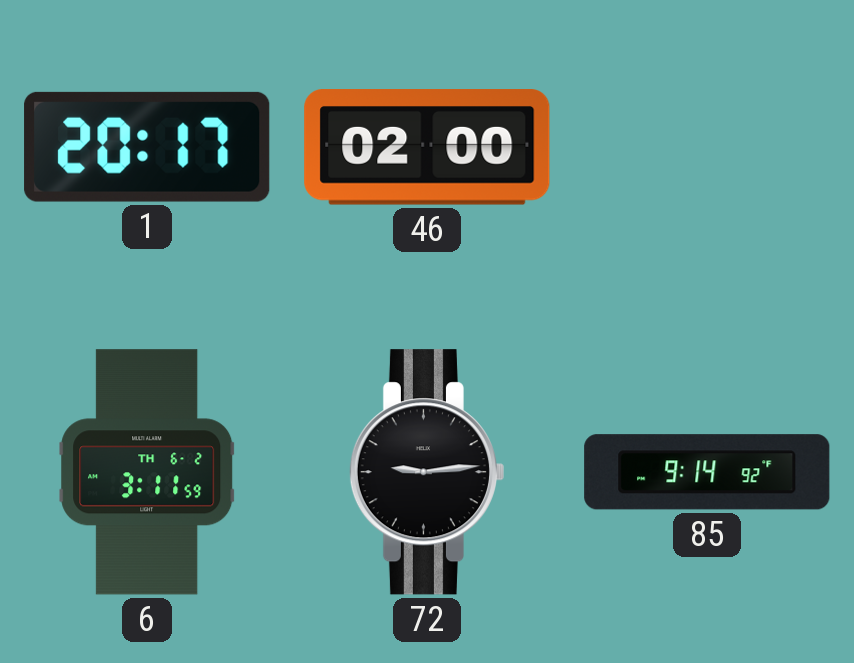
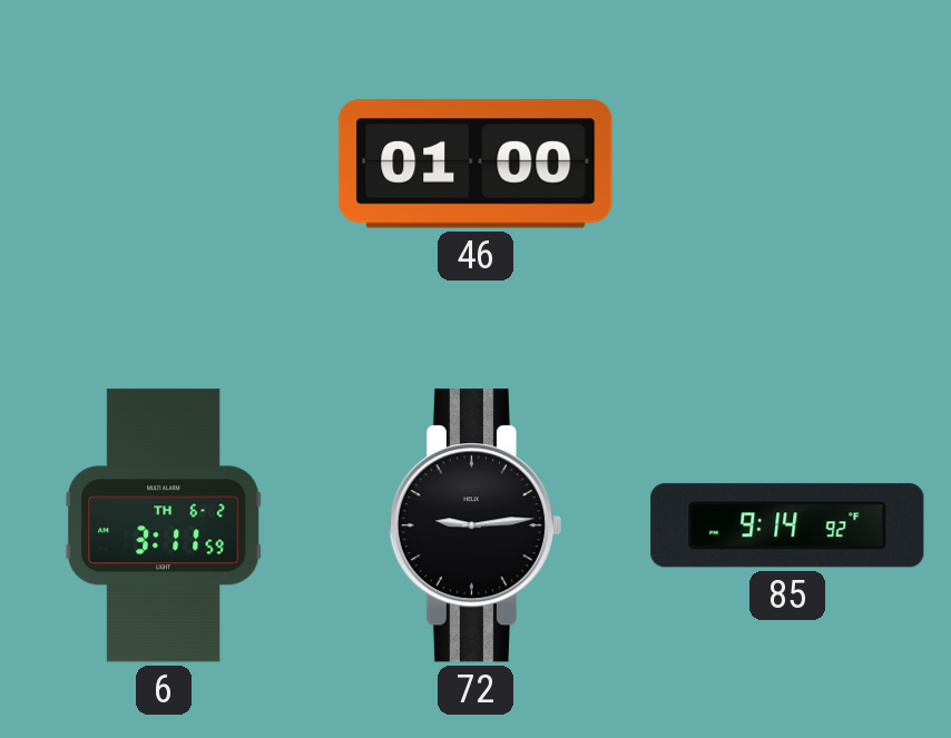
1: 20:17 -> none
46: 02:00 -> 01:00
